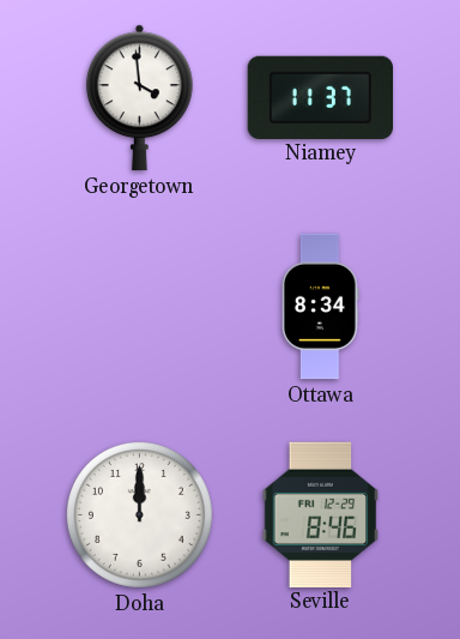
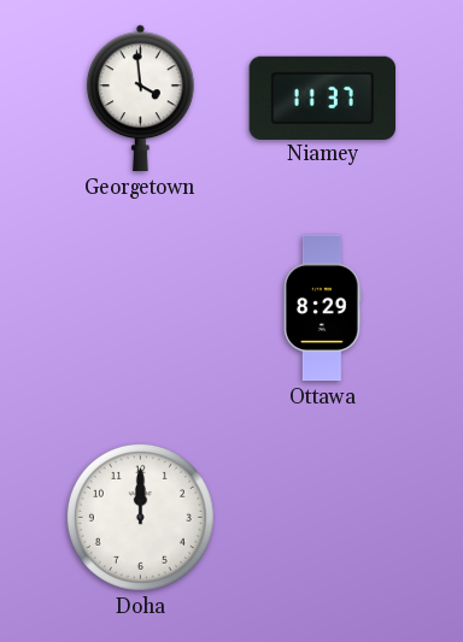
Ottawa: 8:34 -> 8:29
Seville: 8:46 -> none
